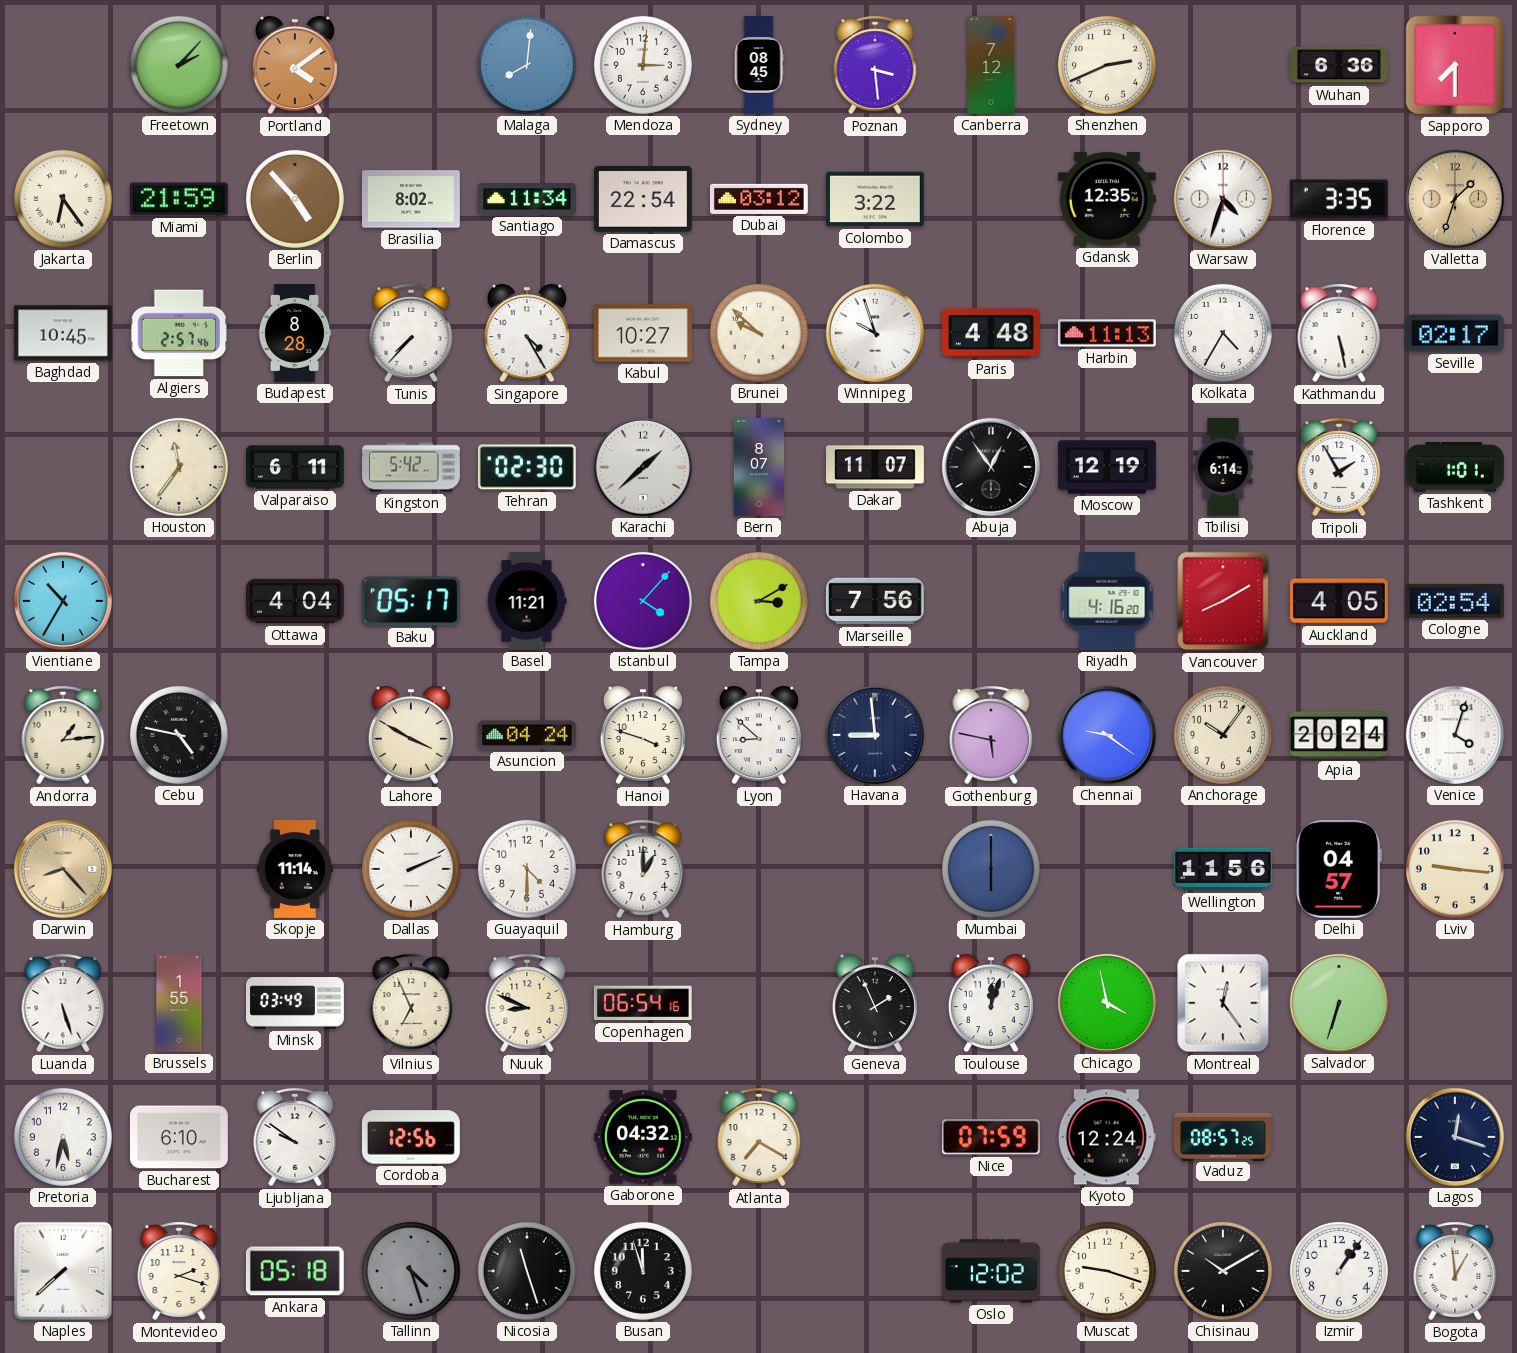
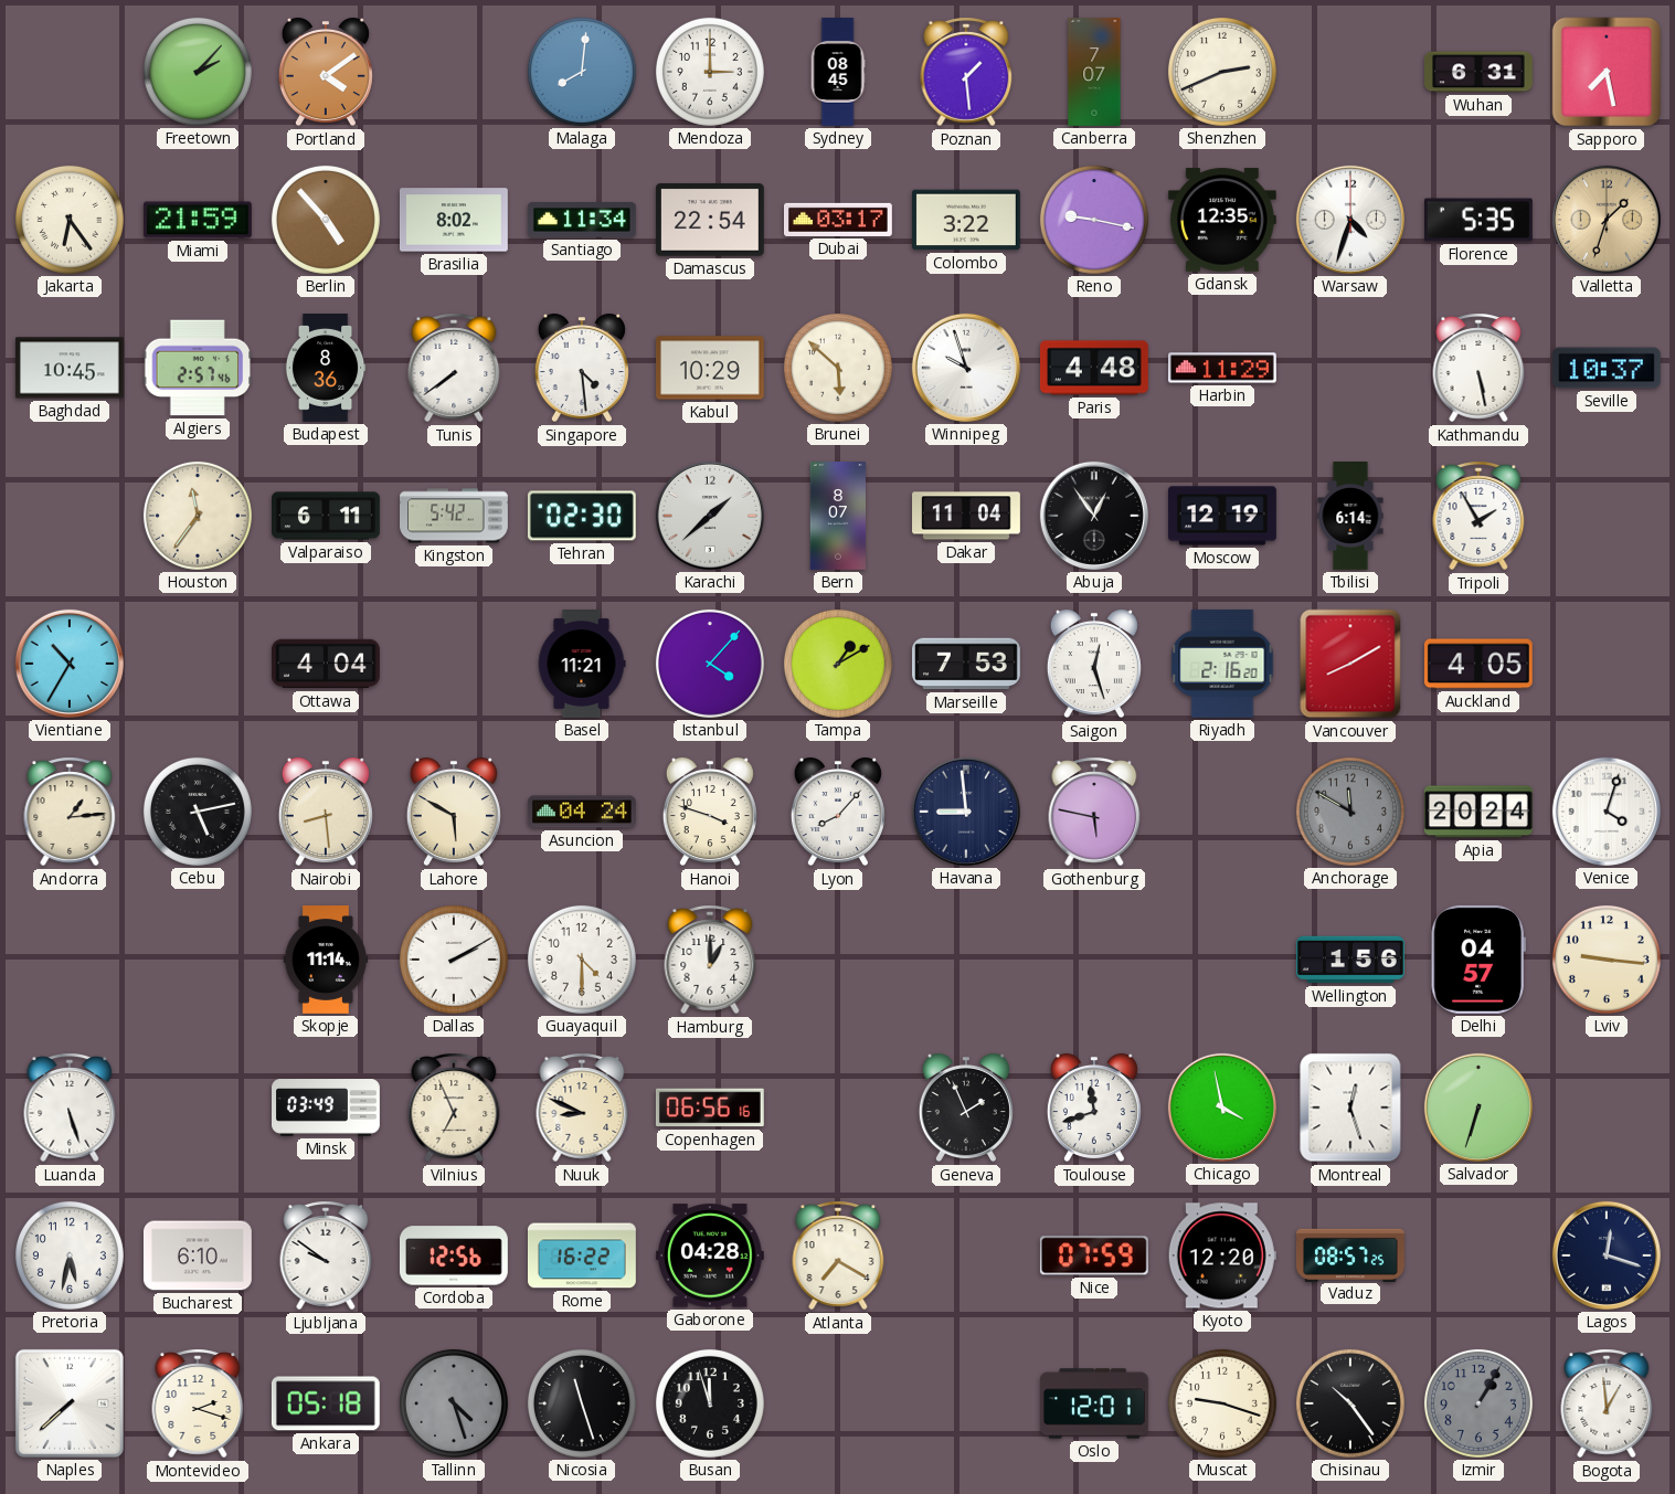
Mendoza: 3:01 -> 3:00
Poznan: 3:29 -> 1:29
Canberra: 7:12 -> 7:07
Wuhan: 6:36 -> 6:31
Sapporo: 7:30 -> 7:28
Dubai: 03:12 -> 03:17
Reno: none -> 9:17
Florence: 3:35 -> 5:35
Budapest: 8:28 -> 8:36
Tunis: 7:37 -> 7:39
Singapore: 4:25 -> 4:29
Kabul: 10:27 -> 10:29
Brunei: 9:52 -> 5:52
Harbin: 11:13 -> 11:29
Kolkata: 4:35 -> none
Seville: 02:17 -> 10:37
Dakar: 11:07 -> 11:04
Tashkent: 1:01 -> none
Baku: 05:17 -> none
Tampa: 3:10 -> 1:10
Marseille: 7:56 -> 7:53
Saigon: none -> 12:27
Riyadh: 4:16 -> 2:16
Cologne: 02:54 -> none
Cebu: 4:47 -> 5:13
Nairobi: none -> 8:29
Lahore: 3:50 -> 5:50
Lyon: 8:52 -> 8:07
Chennai: 9:21 -> none
Anchorage: 10:06 -> 11:50
Anchorage dial: cream -> grey
Darwin: 8:23 -> none
Dallas: 2:11 -> 2:10
Mumbai: 6:00 -> none
Wellington: 11:56 -> 1:56
Brussels: 1:55 -> none
Copenhagen: 06:54 -> 06:56
Toulouse: 12:03 -> 11:42
Montreal: 12:24 -> 12:27
Rome: none -> 16:22
Gaborone: 04:32 -> 04:28
Kyoto: 12:24 -> 12:20
Oslo: 12:02 -> 12:01
Chisinau: 10:10 -> 10:24
Izmir: 1:06 -> 1:05
Izmir dial: white -> grey
